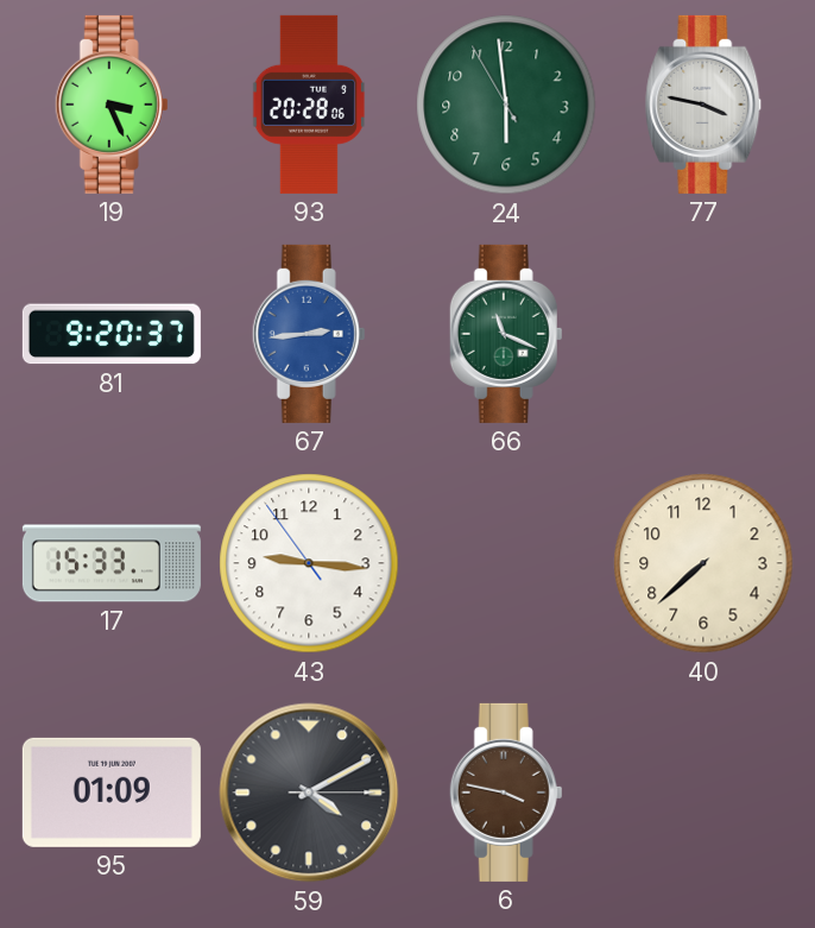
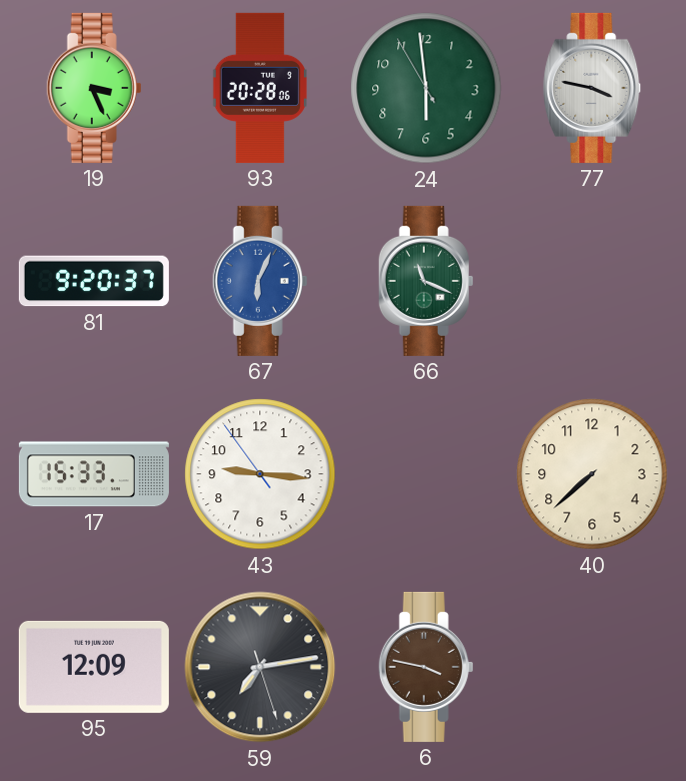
67: 2:44 -> 6:04
95: 01:09 -> 12:09
59: 4:10 -> 7:13
